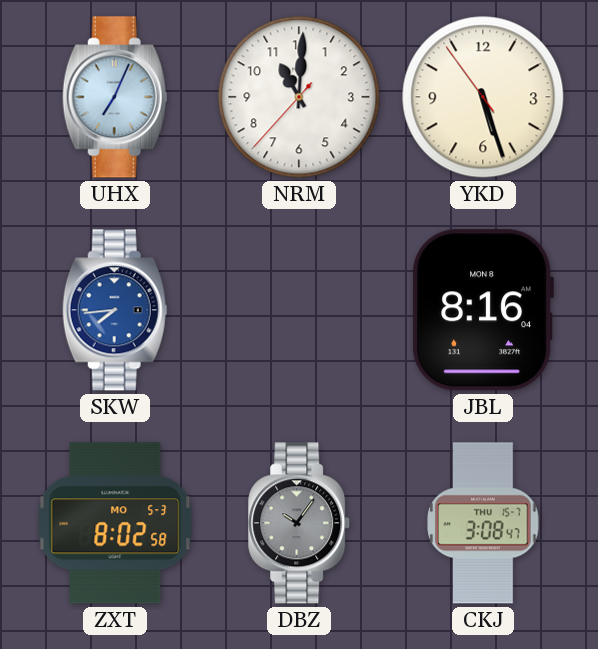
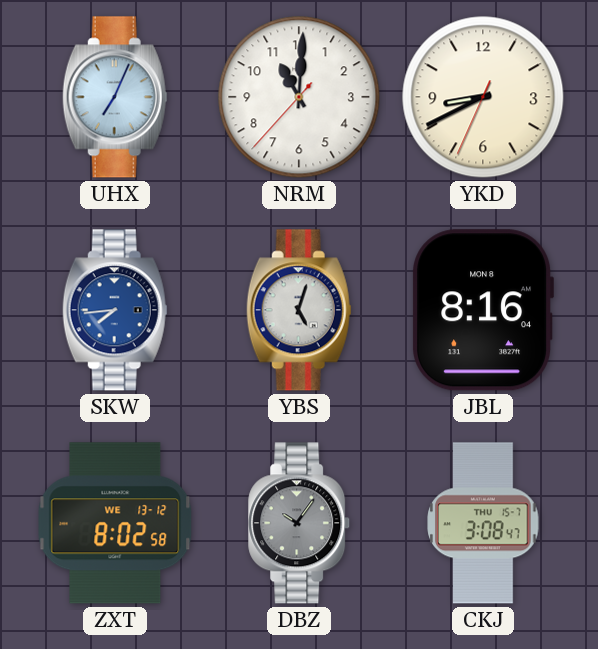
YKD: 5:26 -> 8:40
YBS: none -> 5:03
ZXT date: MO 5-3 -> WE 13-12
